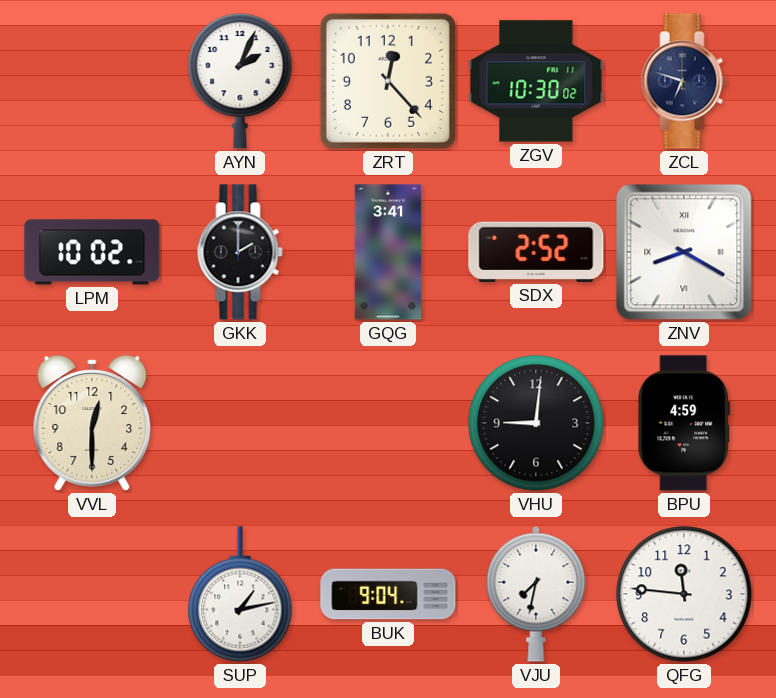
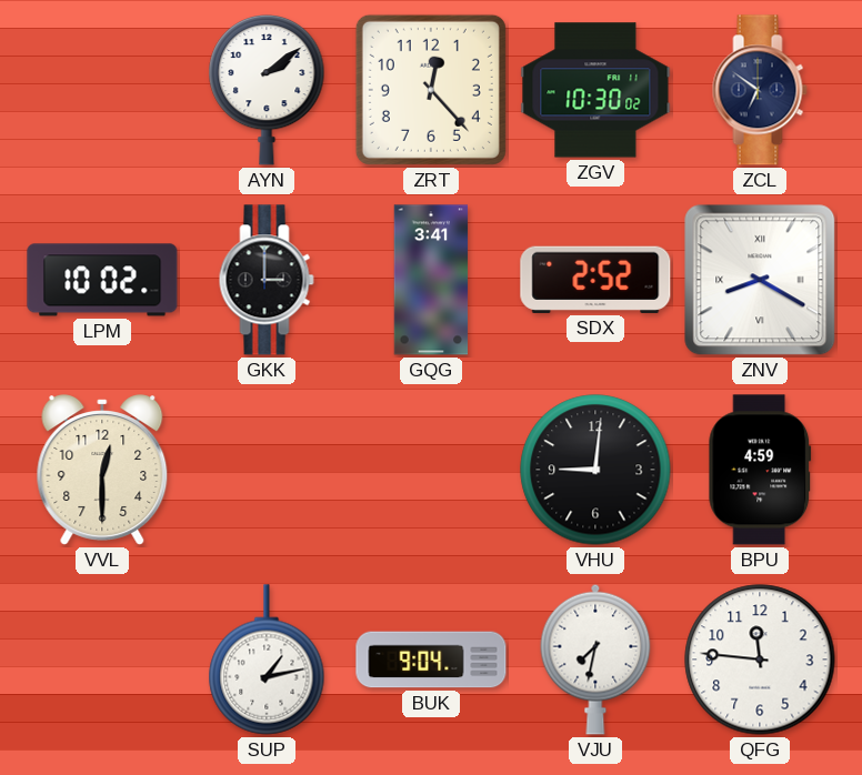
AYN: 2:04 -> 2:09
ZCL: 6:48 -> 6:51
GKK: 2:00 -> 3:00
